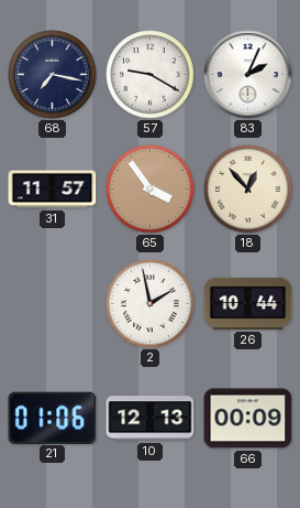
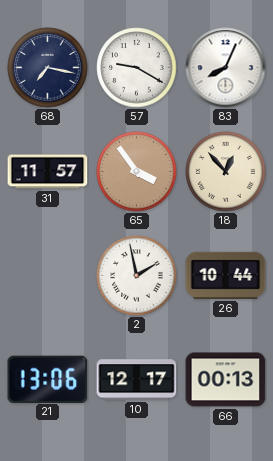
83: 2:04 -> 8:04
21: 01:06 -> 13:06
10: 12:13 -> 12:17
66: 00:09 -> 00:13
